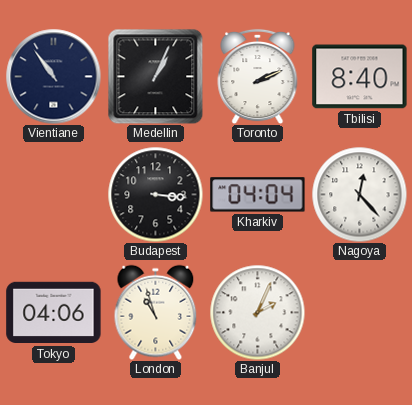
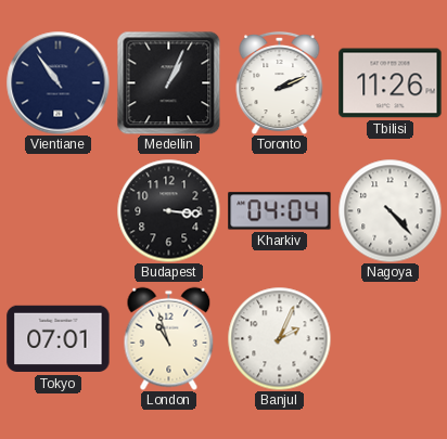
Tbilisi: 8:40 -> 11:26
Nagoya: 12:23 -> 4:23
Tokyo: 04:06 -> 07:01
